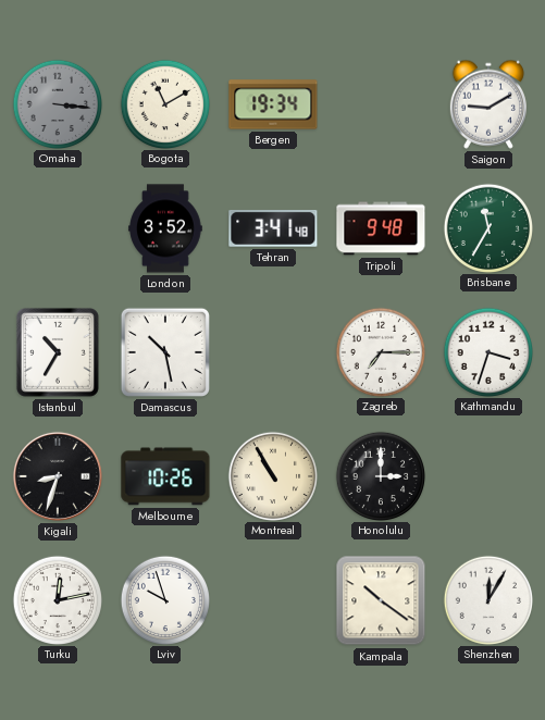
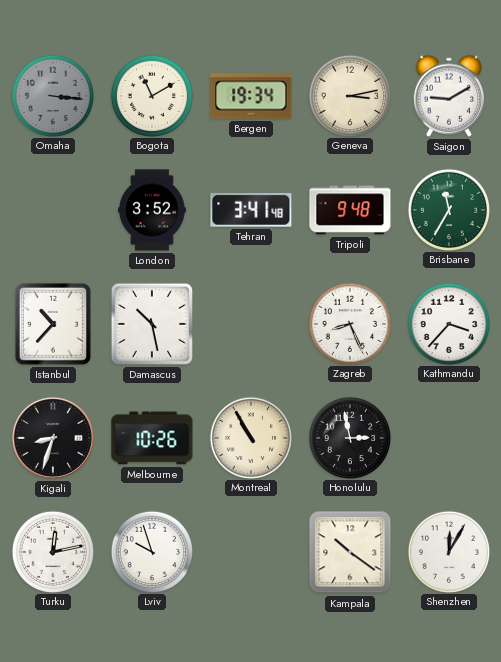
Geneva: none -> 3:13
Istanbul: 10:35 -> 10:37
Zagreb: 7:15 -> 8:26
Kathmandu: 3:33 -> 3:37
Honolulu: 3:00 -> 2:58
